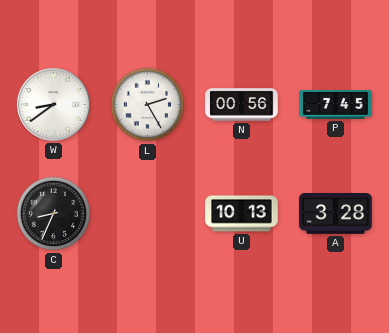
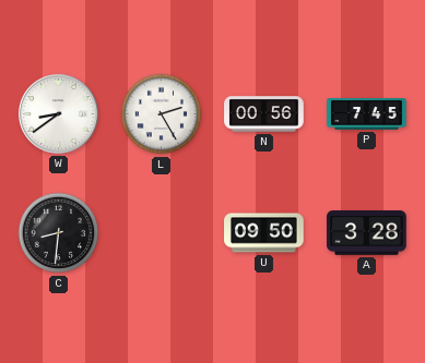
C: 8:34 -> 8:31
U: 10:13 -> 09:50
